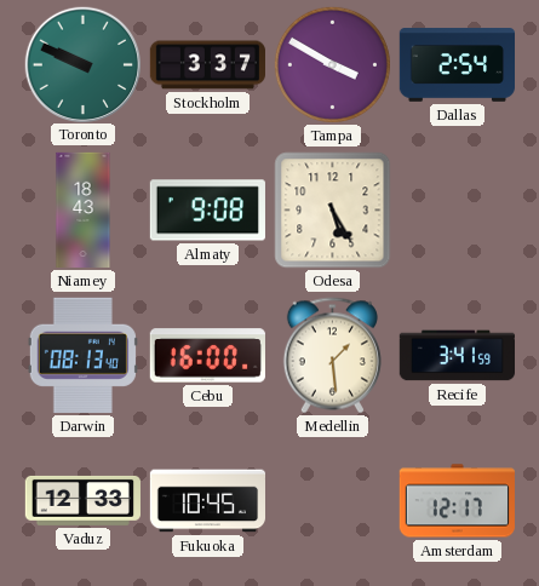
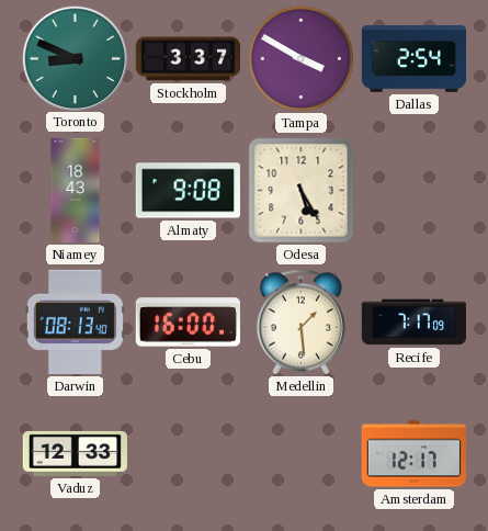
Toronto: 9:49 -> 8:49
Recife: 3:41 -> 7:17
Fukuoka: 10:45 -> none
